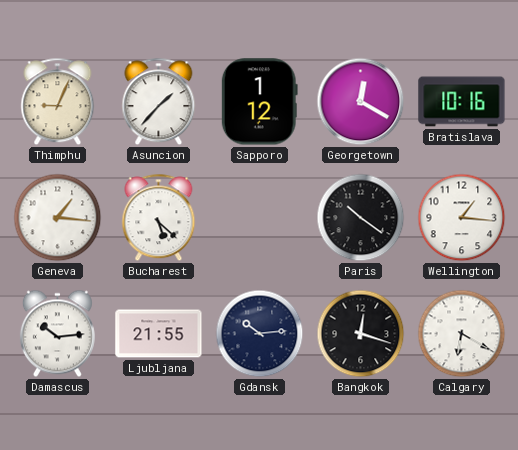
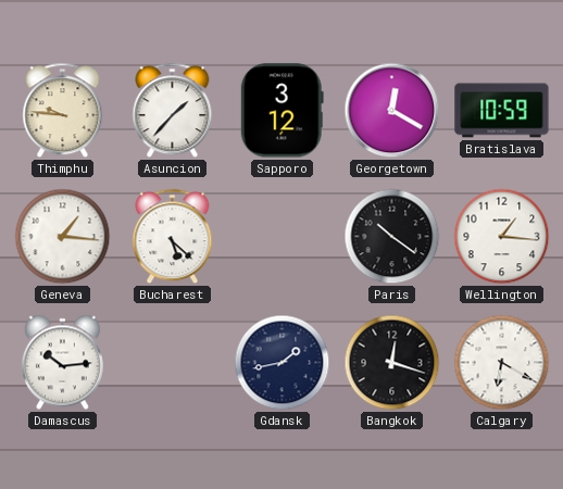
Thimphu: 9:04 -> 9:46
Sapporo: 1:12 -> 3:12
Bratislava: 10:16 -> 10:59
Ljubljana: 21:55 -> none
Gdansk: 10:14 -> 1:43
